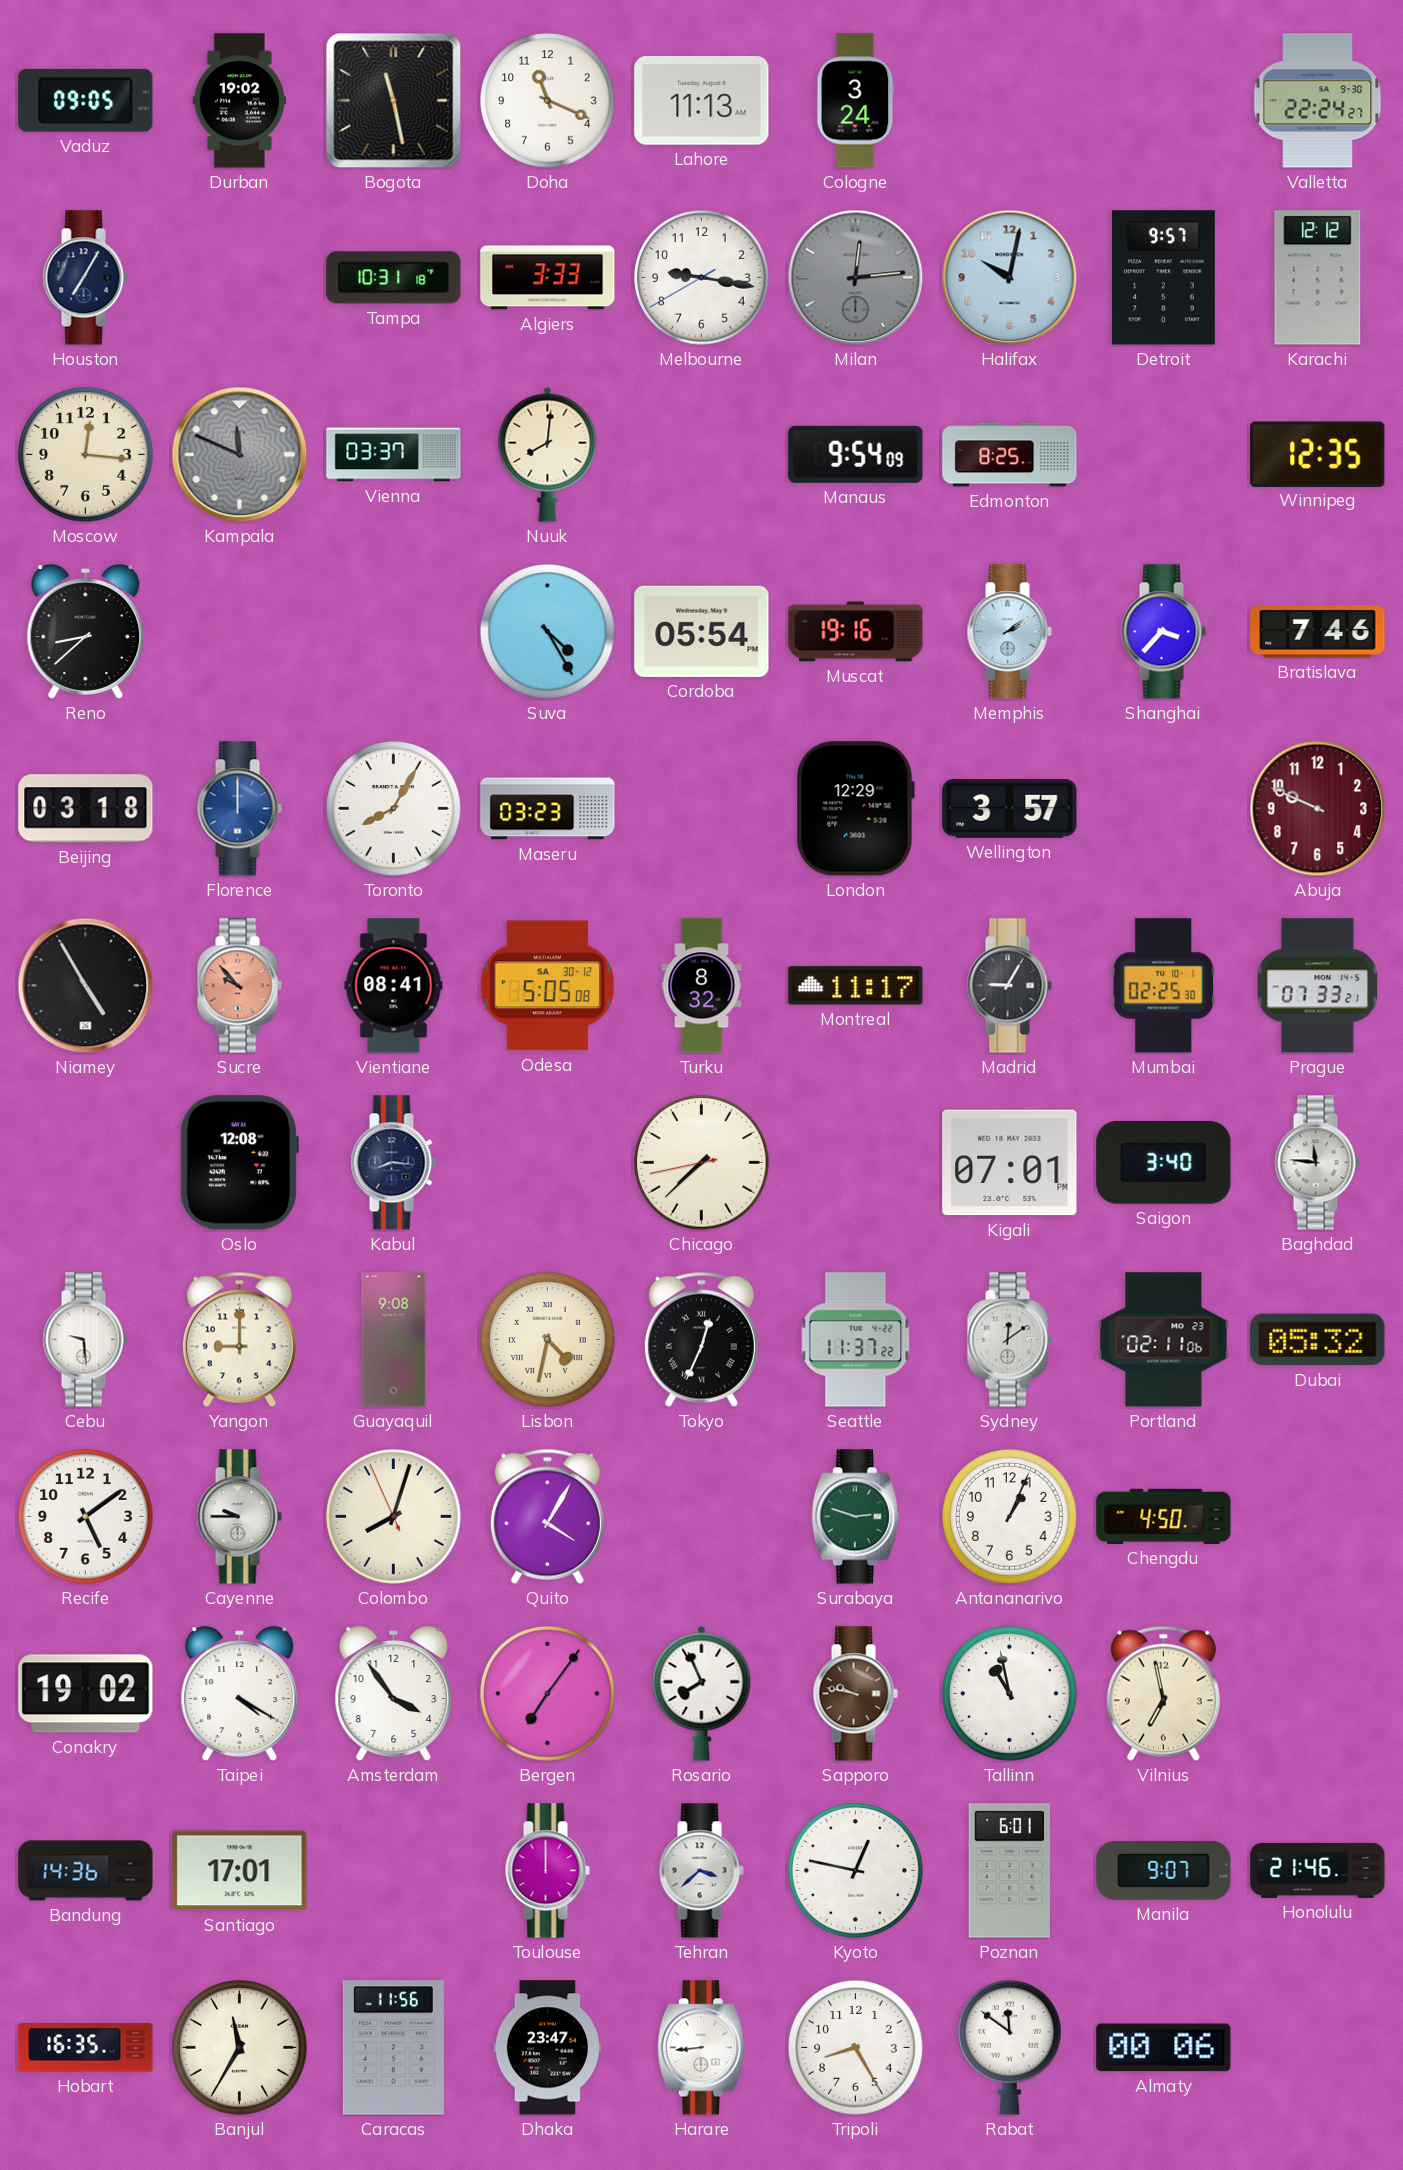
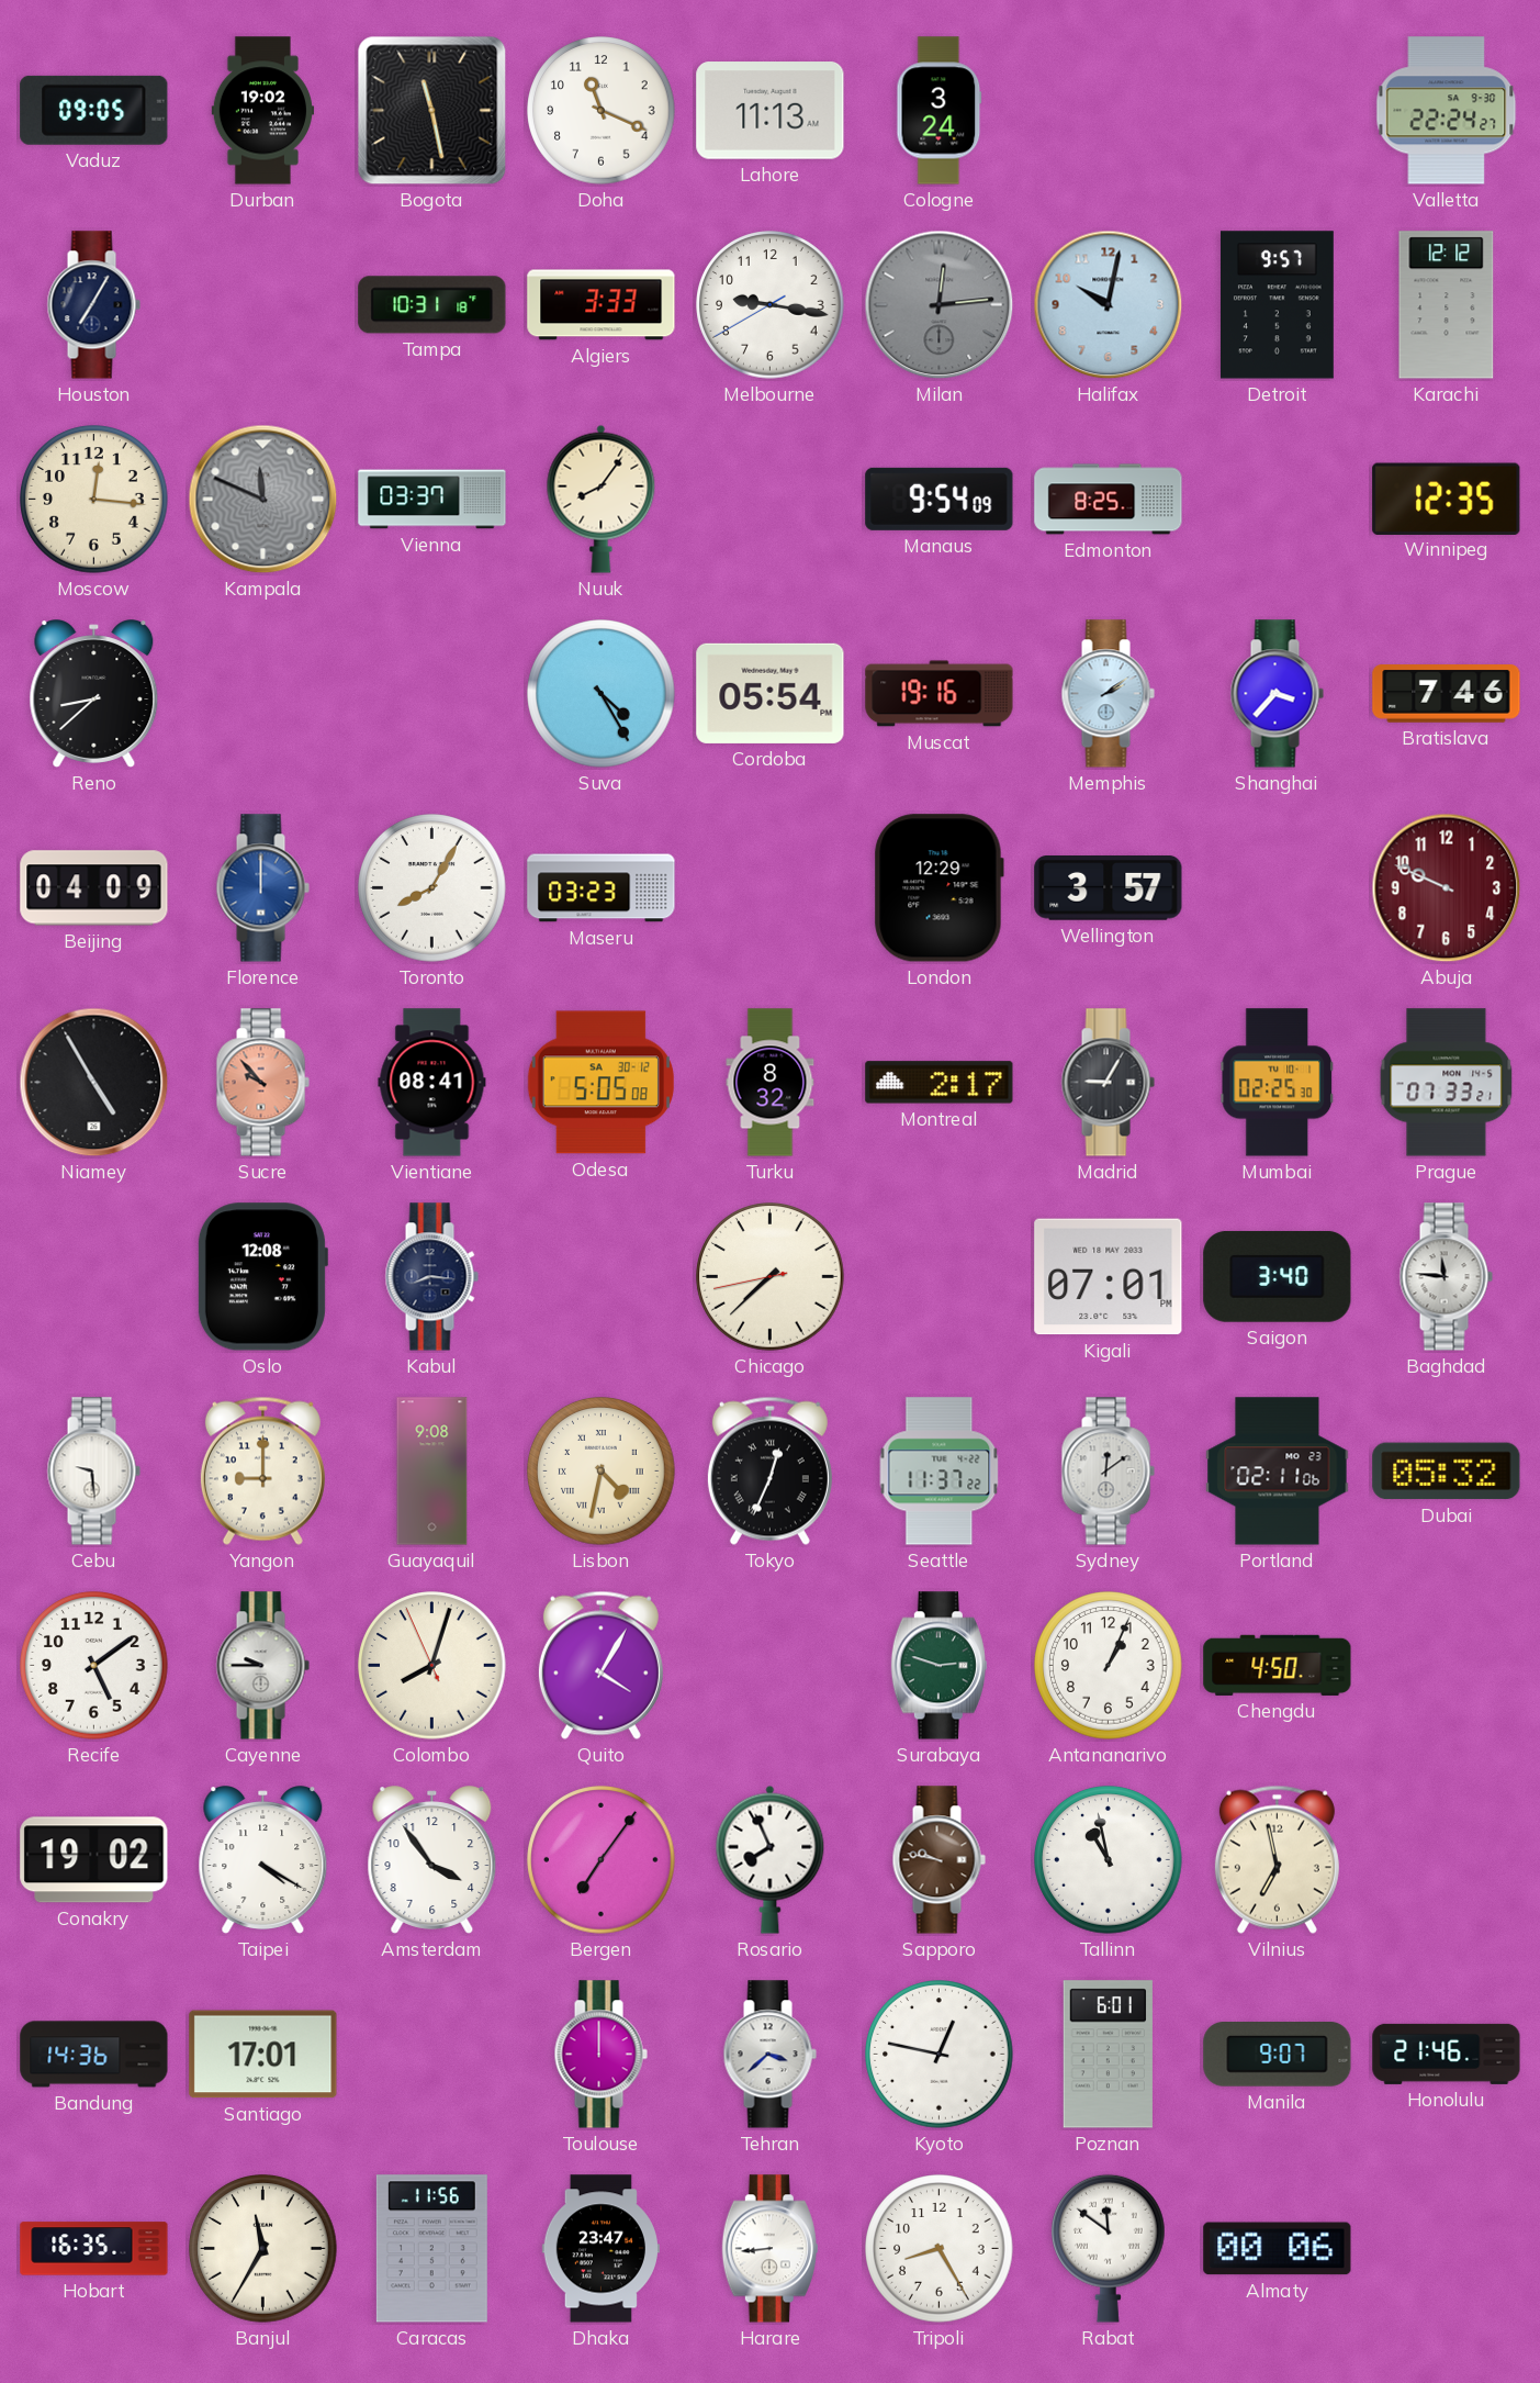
Nuuk: 8:01 -> 8:06
Beijing: 03:18 -> 04:09
Montreal: 11:17 -> 2:17
